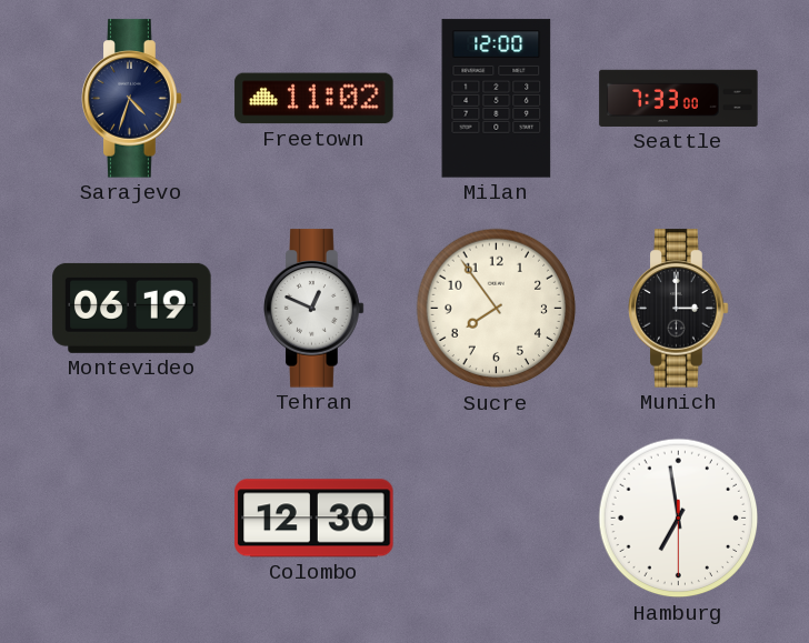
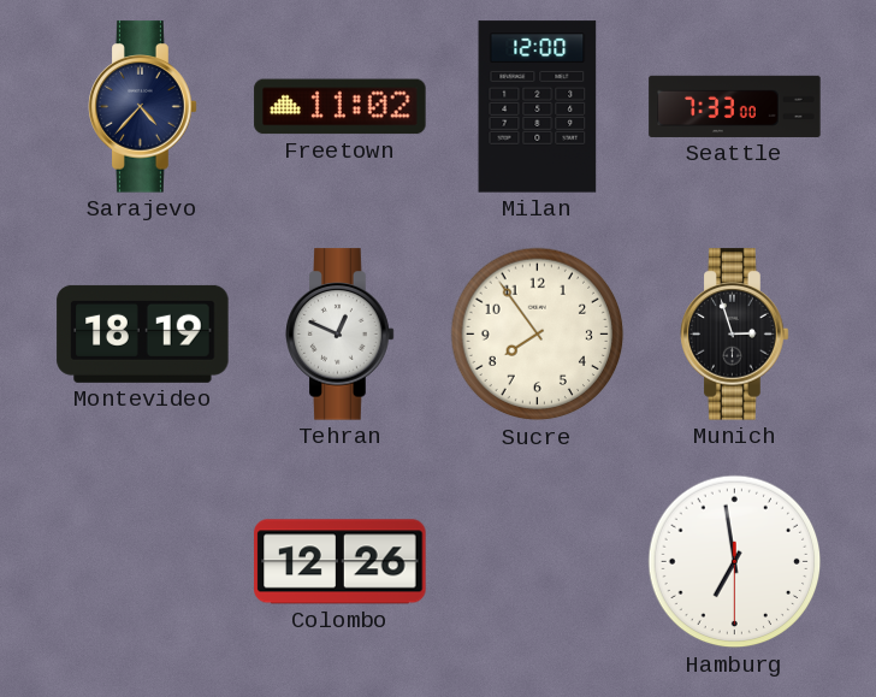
Sarajevo: 4:33 -> 4:37
Montevideo: 06:19 -> 18:19
Munich: 3:00 -> 2:57
Colombo: 12:30 -> 12:26
